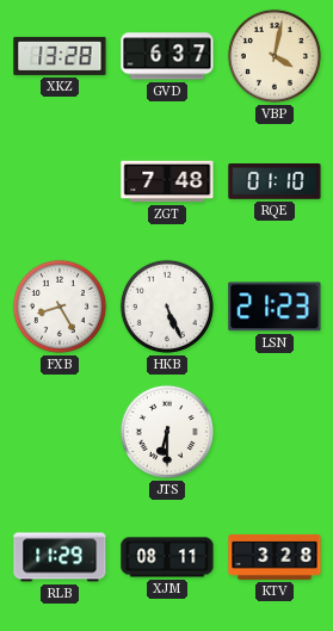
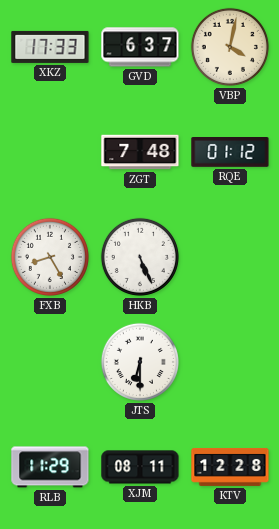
XKZ: 13:28 -> 17:33
RQE: 01:10 -> 01:12
LSN: 21:23 -> none
KTV: 3:28 -> 12:28
